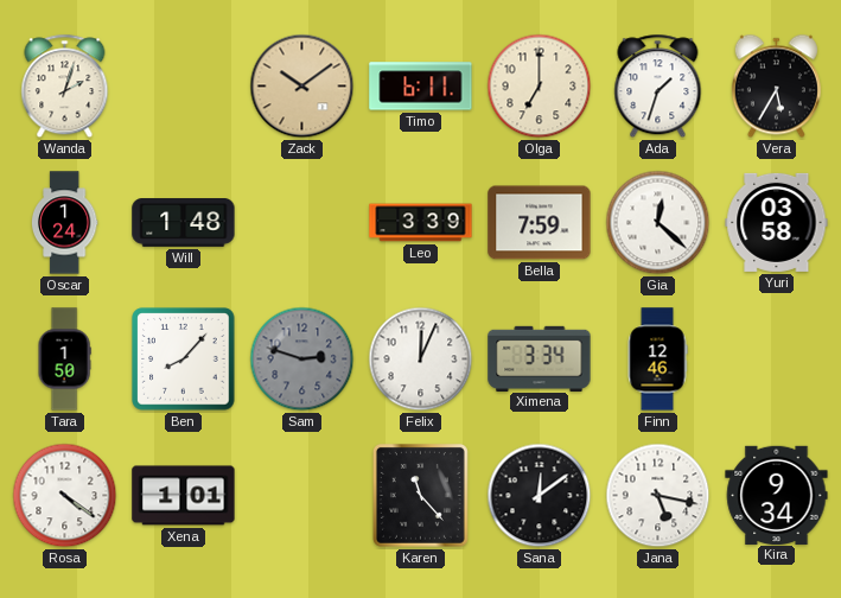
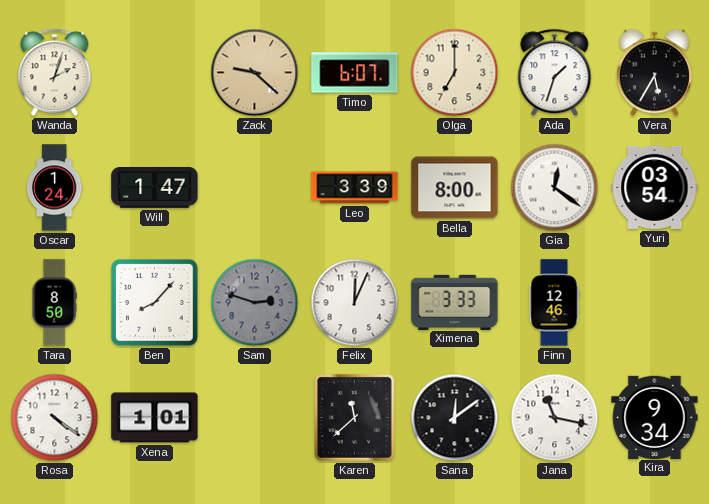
Zack: 10:09 -> 9:22
Timo: 6:11 -> 6:07
Will: 1:48 -> 1:47
Bella: 7:59 -> 8:00
Gia: 12:22 -> 12:21
Yuri: 03:58 -> 03:54
Tara: 1:50 -> 8:50
Ximena: 3:34 -> 3:33
Karen: 11:23 -> 11:38
Jana: 5:17 -> 11:17
